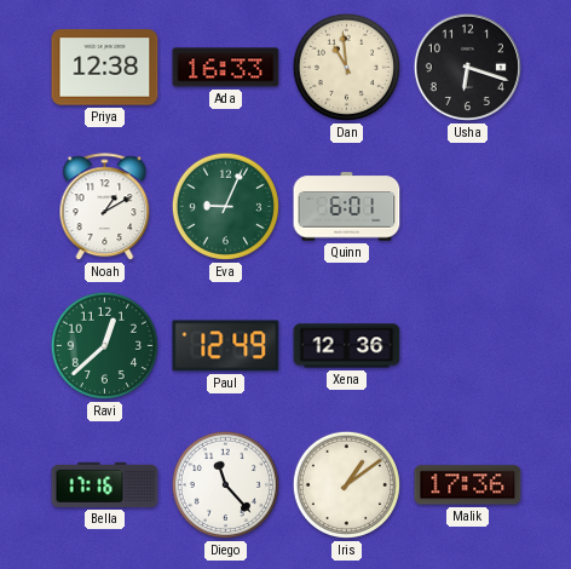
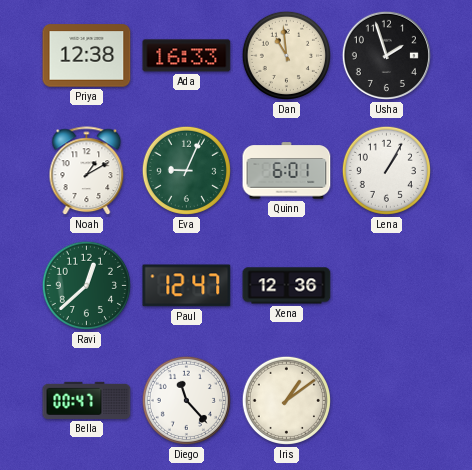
Usha: 6:18 -> 1:57
Lena: none -> 1:05
Paul: 12:49 -> 12:47
Bella: 17:16 -> 00:47
Malik: 17:36 -> none
